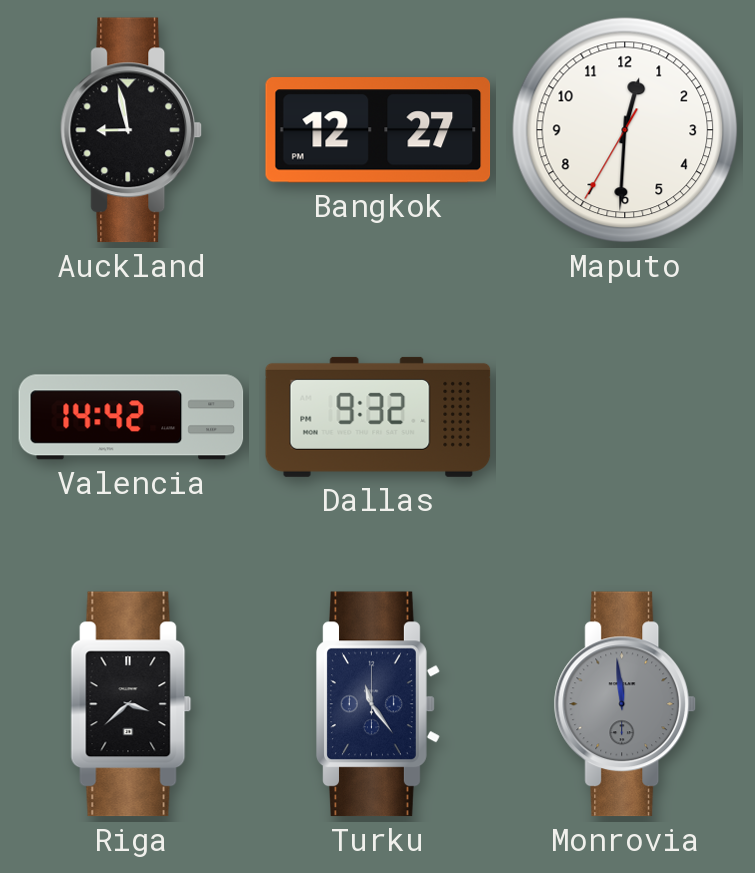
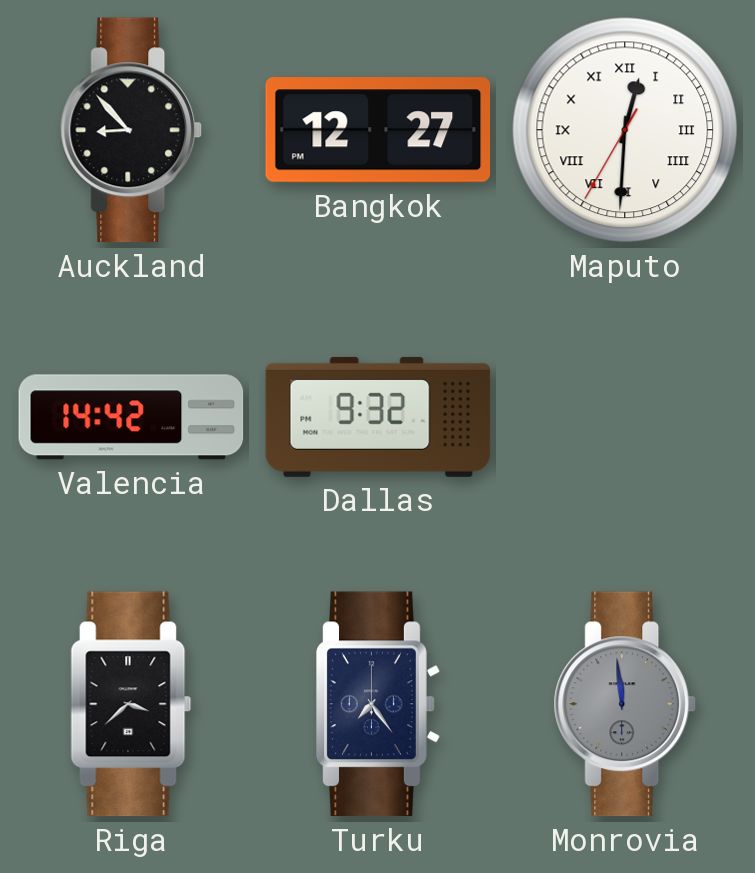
Auckland: 8:58 -> 8:53
Maputo numerals: Arabic -> Roman
Turku: 11:24 -> 7:24
